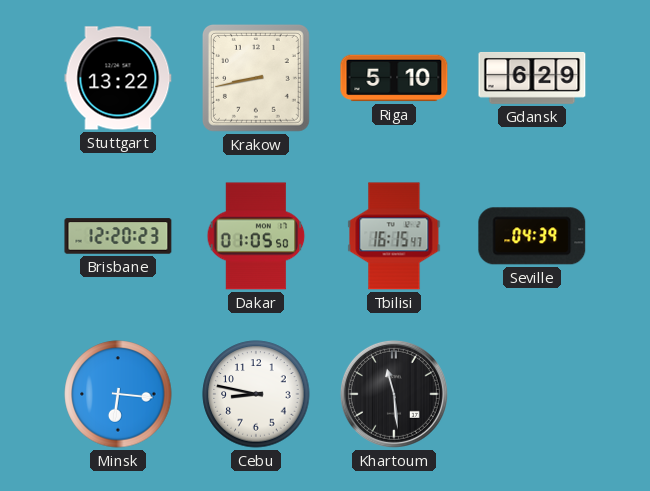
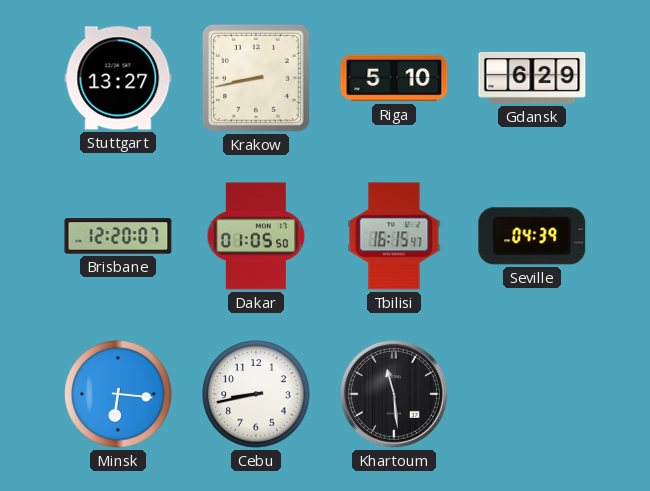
Stuttgart: 13:22 -> 13:27
Brisbane: 12:20:23 -> 12:20:07
Cebu: 8:47 -> 8:43
